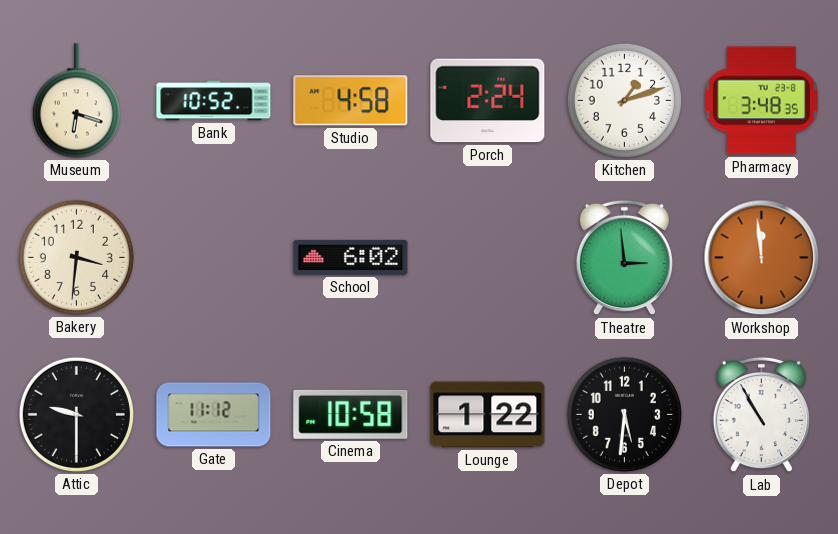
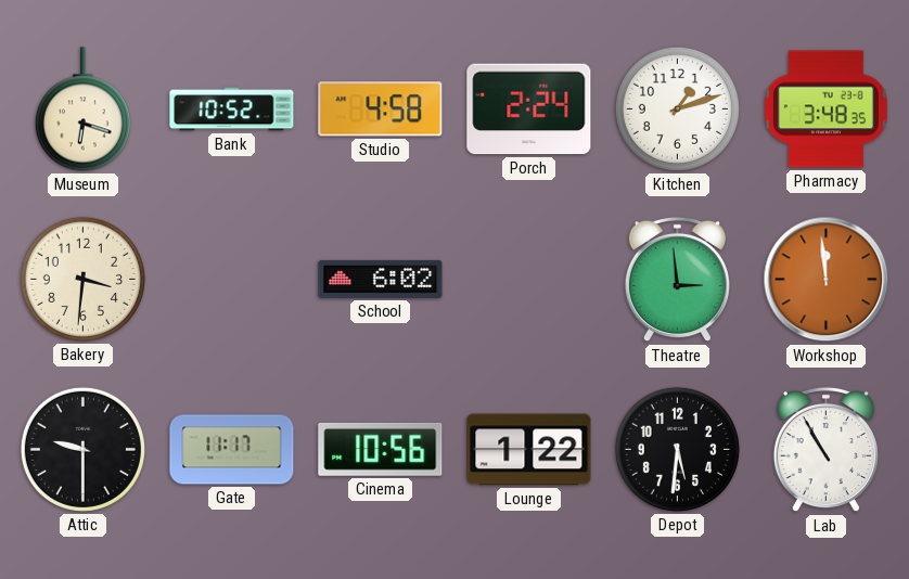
Gate: 11:12 -> 11:17
Cinema: 10:58 -> 10:56
